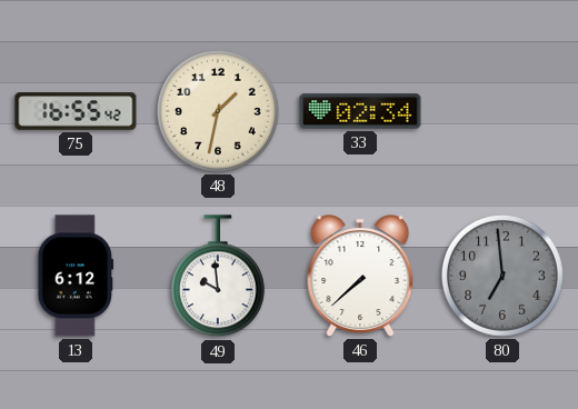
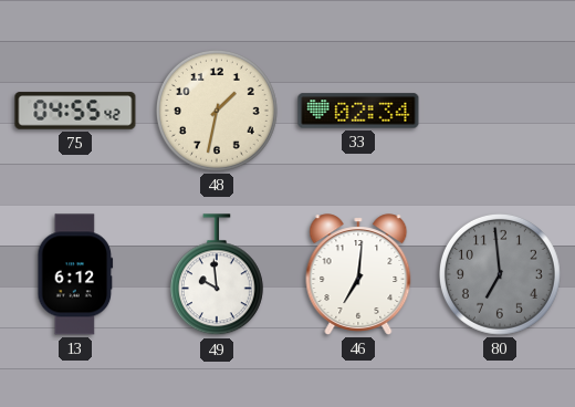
75: 16:55 -> 04:55
46: 7:38 -> 7:01
